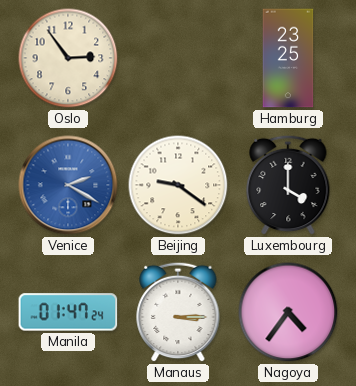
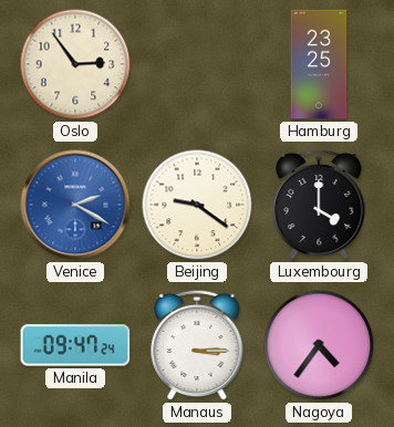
Manila: 01:47 -> 09:47
